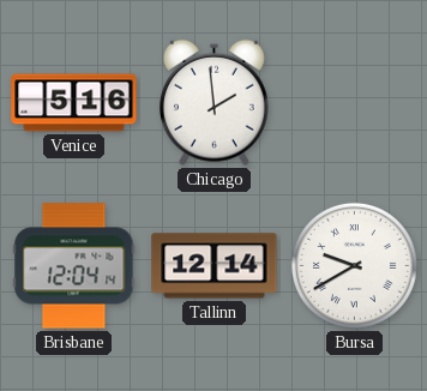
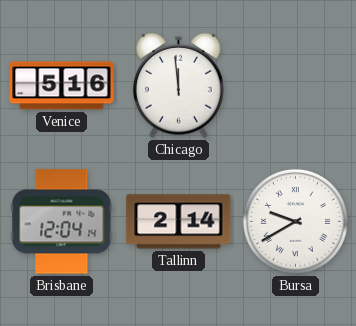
Chicago: 1:59 -> 11:59
Tallinn: 12:14 -> 2:14
